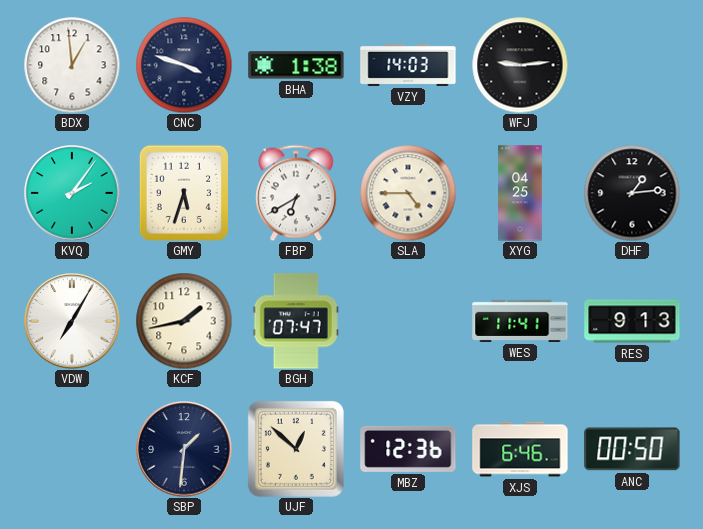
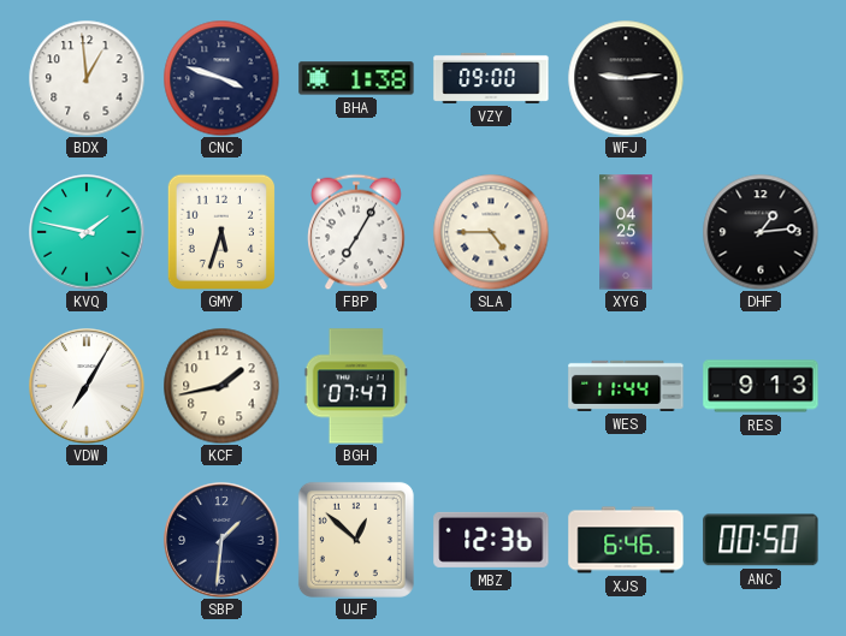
VZY: 14:03 -> 09:00
KVQ: 2:06 -> 1:47
FBP: 6:40 -> 7:05
WES: 11:41 -> 11:44
